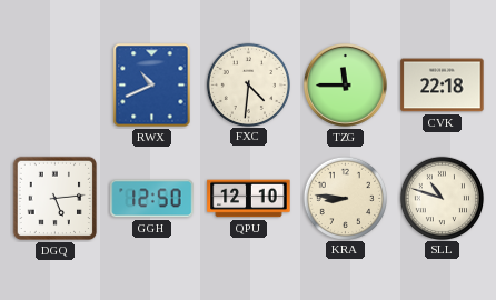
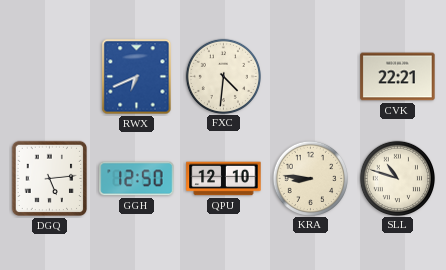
RWX: 10:41 -> 6:41
TZG: 11:45 -> none
CVK: 22:18 -> 22:21
